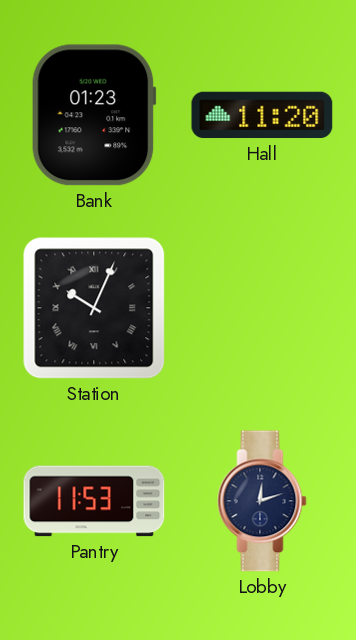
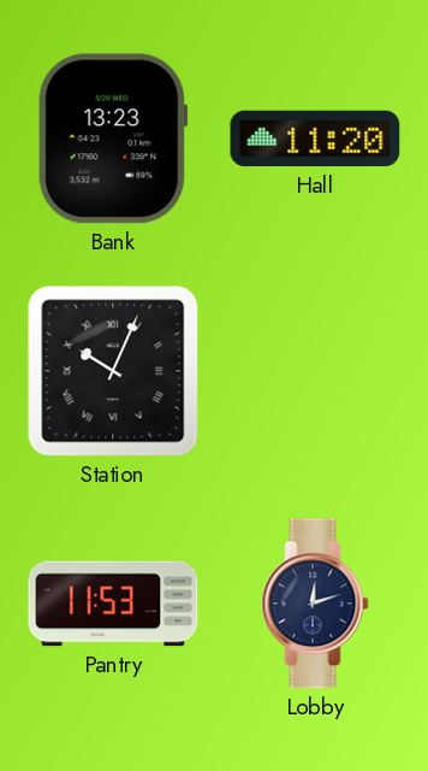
Bank: 01:23 -> 13:23
